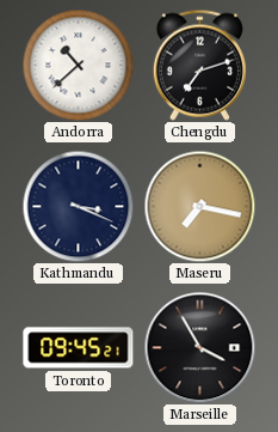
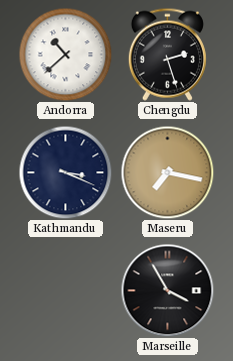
Chengdu: 7:12 -> 2:27
Toronto: 09:45 -> none
